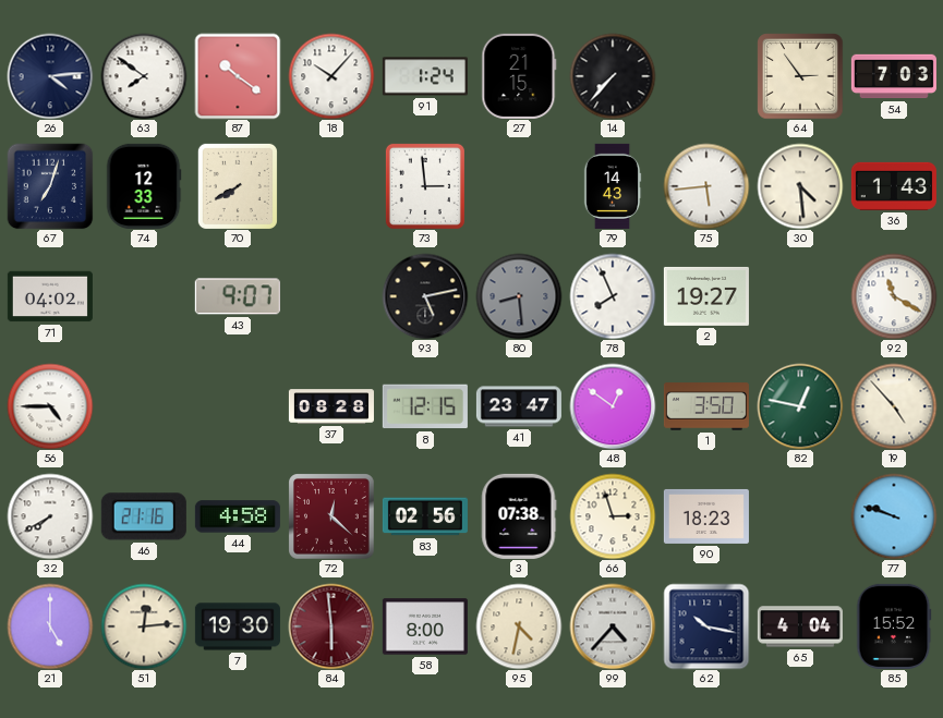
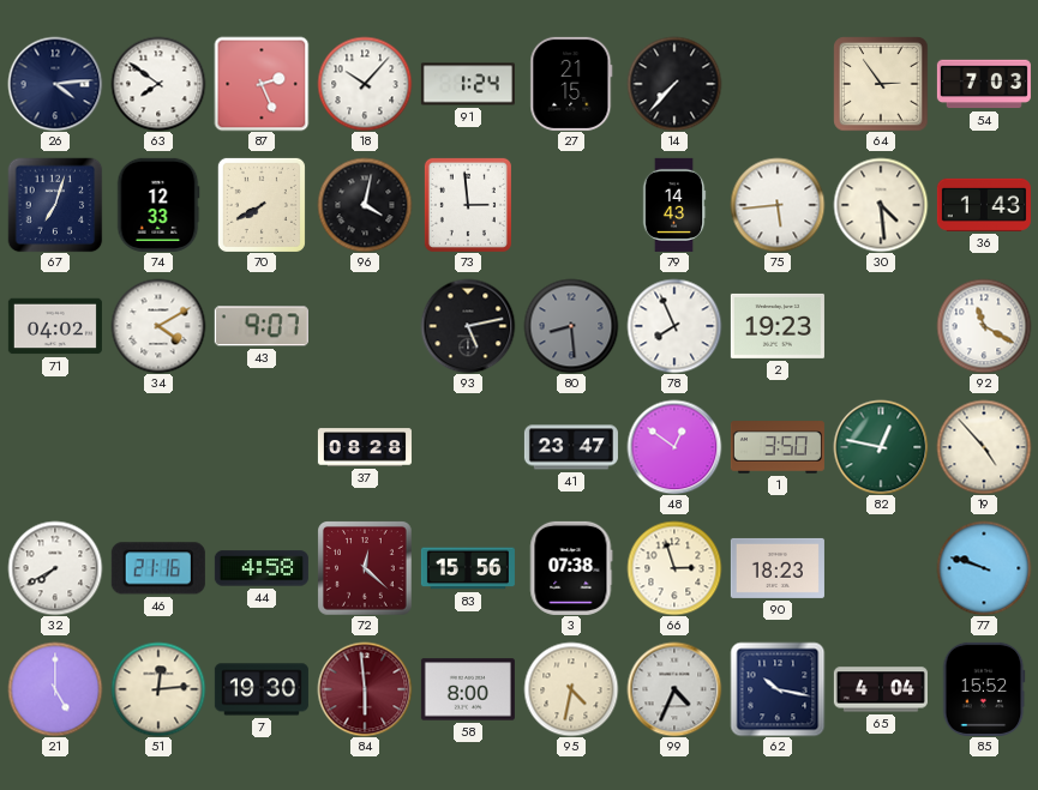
87: 10:21 -> 2:26
96: none -> 4:02
34: none -> 4:10
2: 19:27 -> 19:23
56: 4:45 -> none
8: 12:15 -> none
83: 02:56 -> 15:56
99: 4:37 -> 4:34
